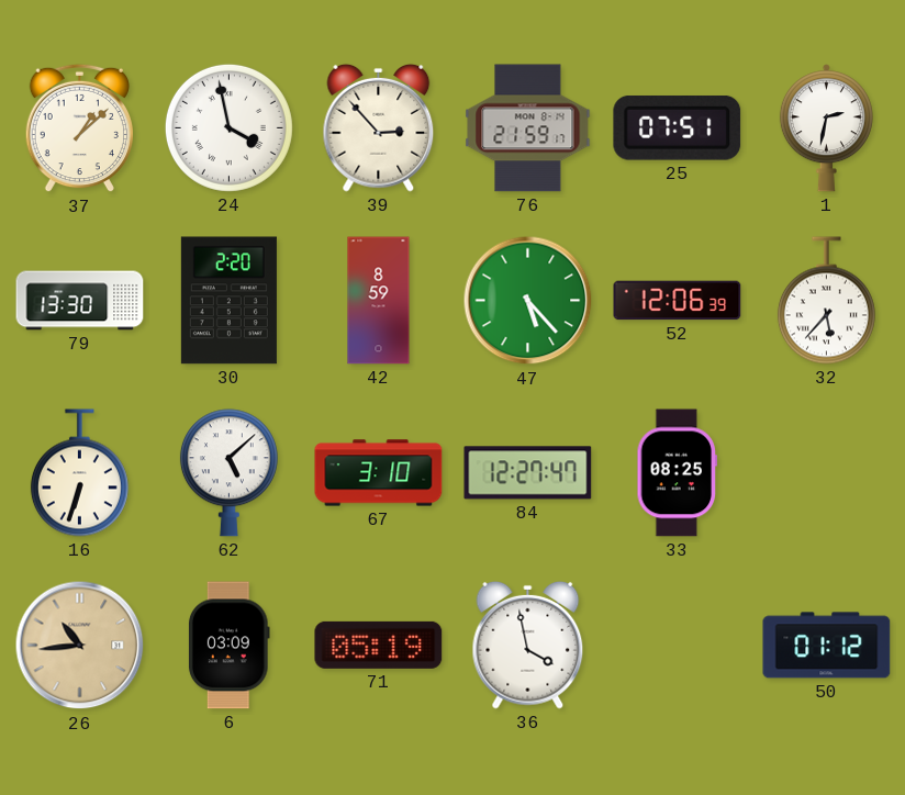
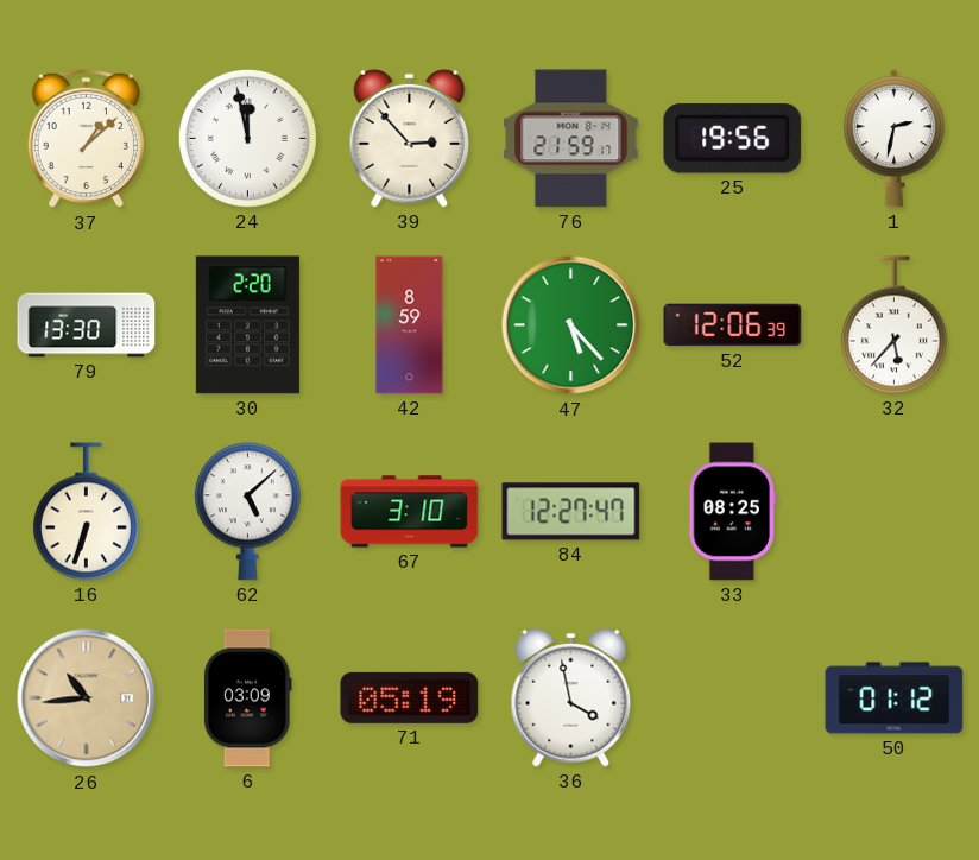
24: 3:58 -> 11:58
25: 07:51 -> 19:56
